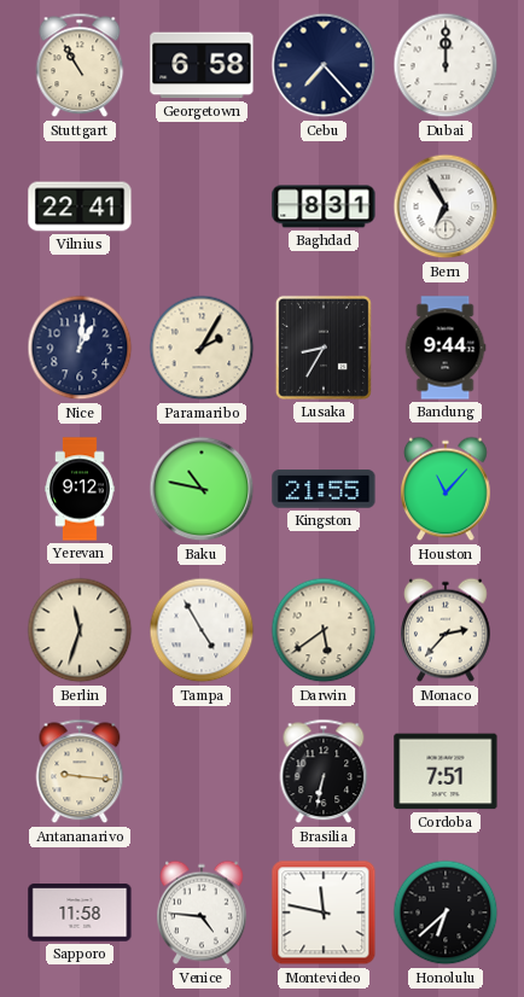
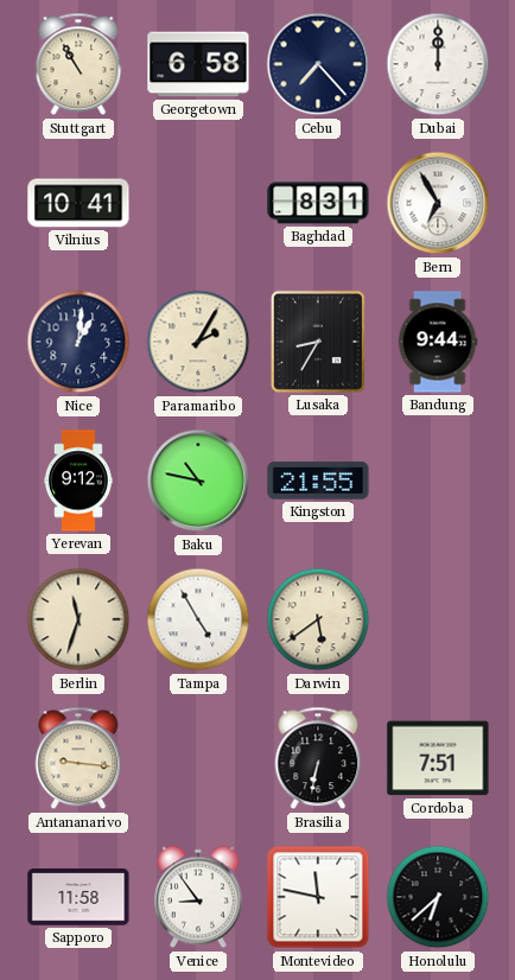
Vilnius: 22:41 -> 10:41
Houston: 11:07 -> none
Monaco: 2:37 -> none
Venice: 4:46 -> 8:54
